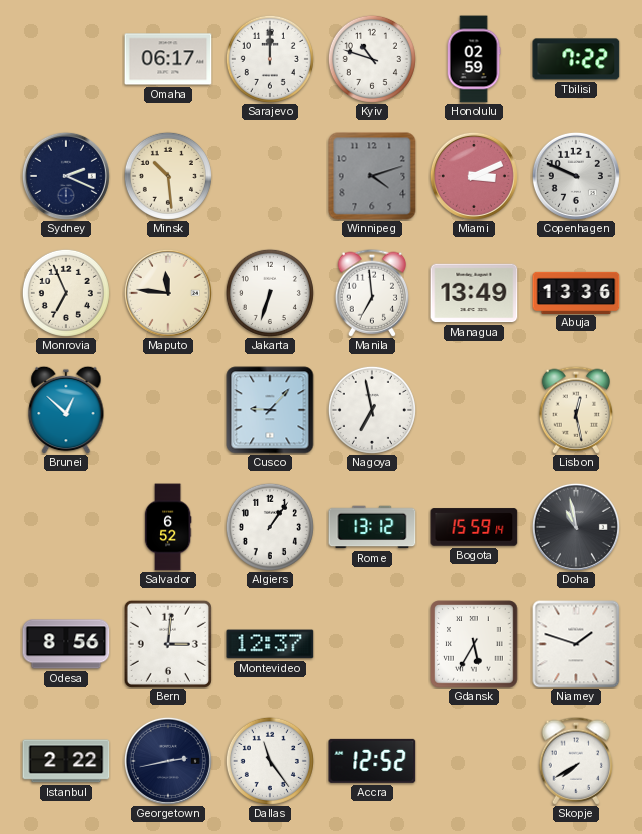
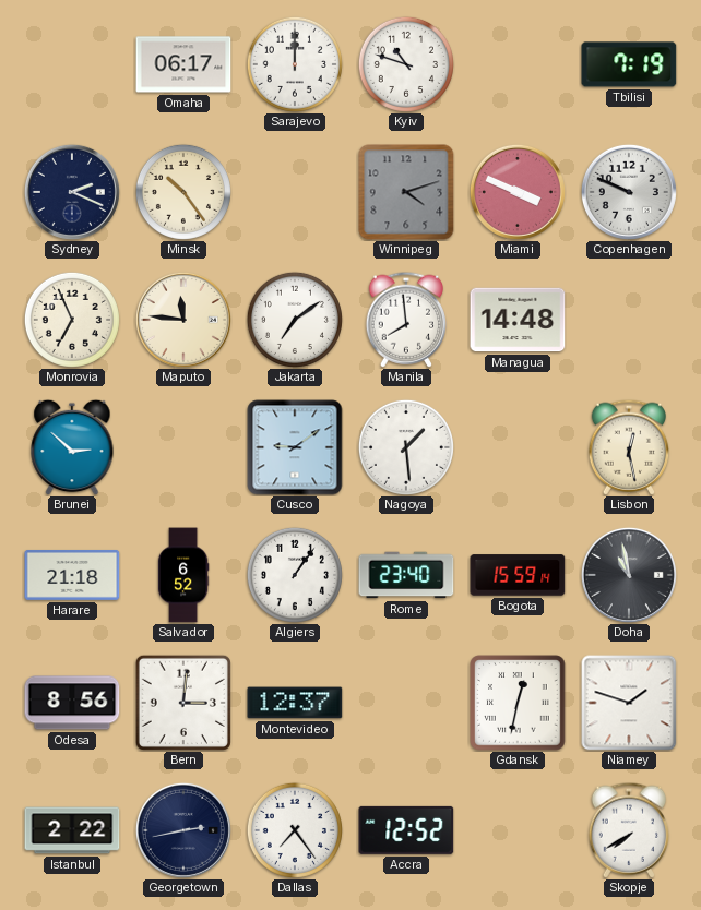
Honolulu: 02:59 -> none
Tbilisi: 7:22 -> 7:19
Minsk: 10:29 -> 10:24
Miami: 3:11 -> 3:49
Jakarta: 6:33 -> 7:09
Manila: 6:59 -> 7:59
Managua: 13:49 -> 14:48
Abuja: 13:36 -> none
Brunei: 12:52 -> 2:52
Cusco: 9:07 -> 9:09
Nagoya: 6:58 -> 1:29
Harare: none -> 21:18
Rome: 13:12 -> 23:40
Gdansk: 5:35 -> 12:32
Dallas: 11:24 -> 7:24
